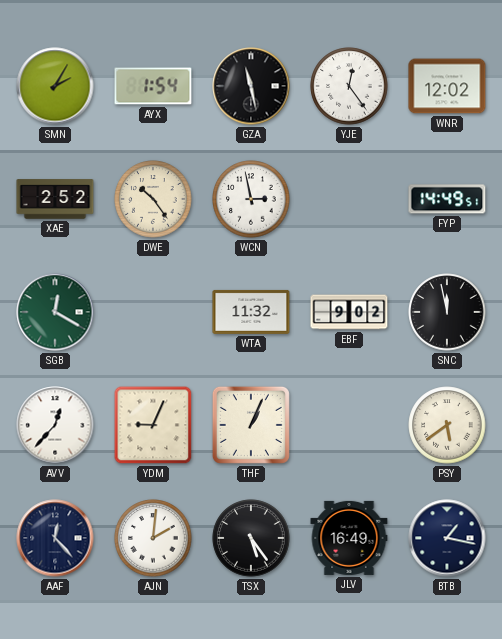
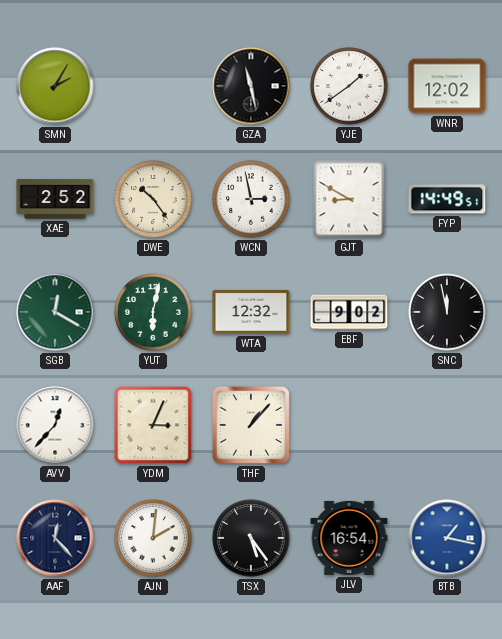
AYX: 1:54 -> none
YJE: 12:24 -> 1:39
GJT: none -> 8:50
YUT: none -> 6:02
WTA: 11:32 -> 12:32
YDM: 9:04 -> 3:04
THF: 1:04 -> 1:07
PSY: 5:39 -> none
JLV: 16:49 -> 16:54
BTB dial: navy -> blue
